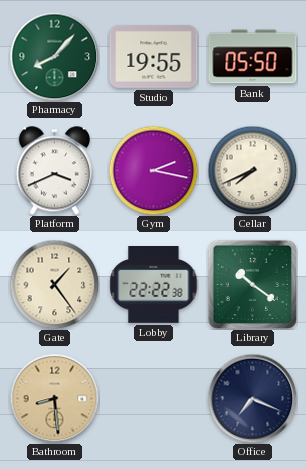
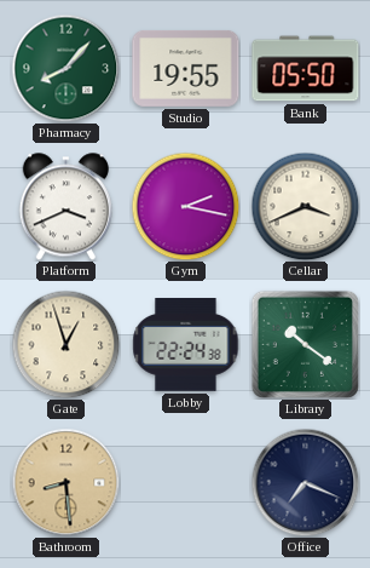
Cellar: 7:41 -> 3:41
Gate: 1:24 -> 12:57
Lobby: 22:22 -> 22:24
